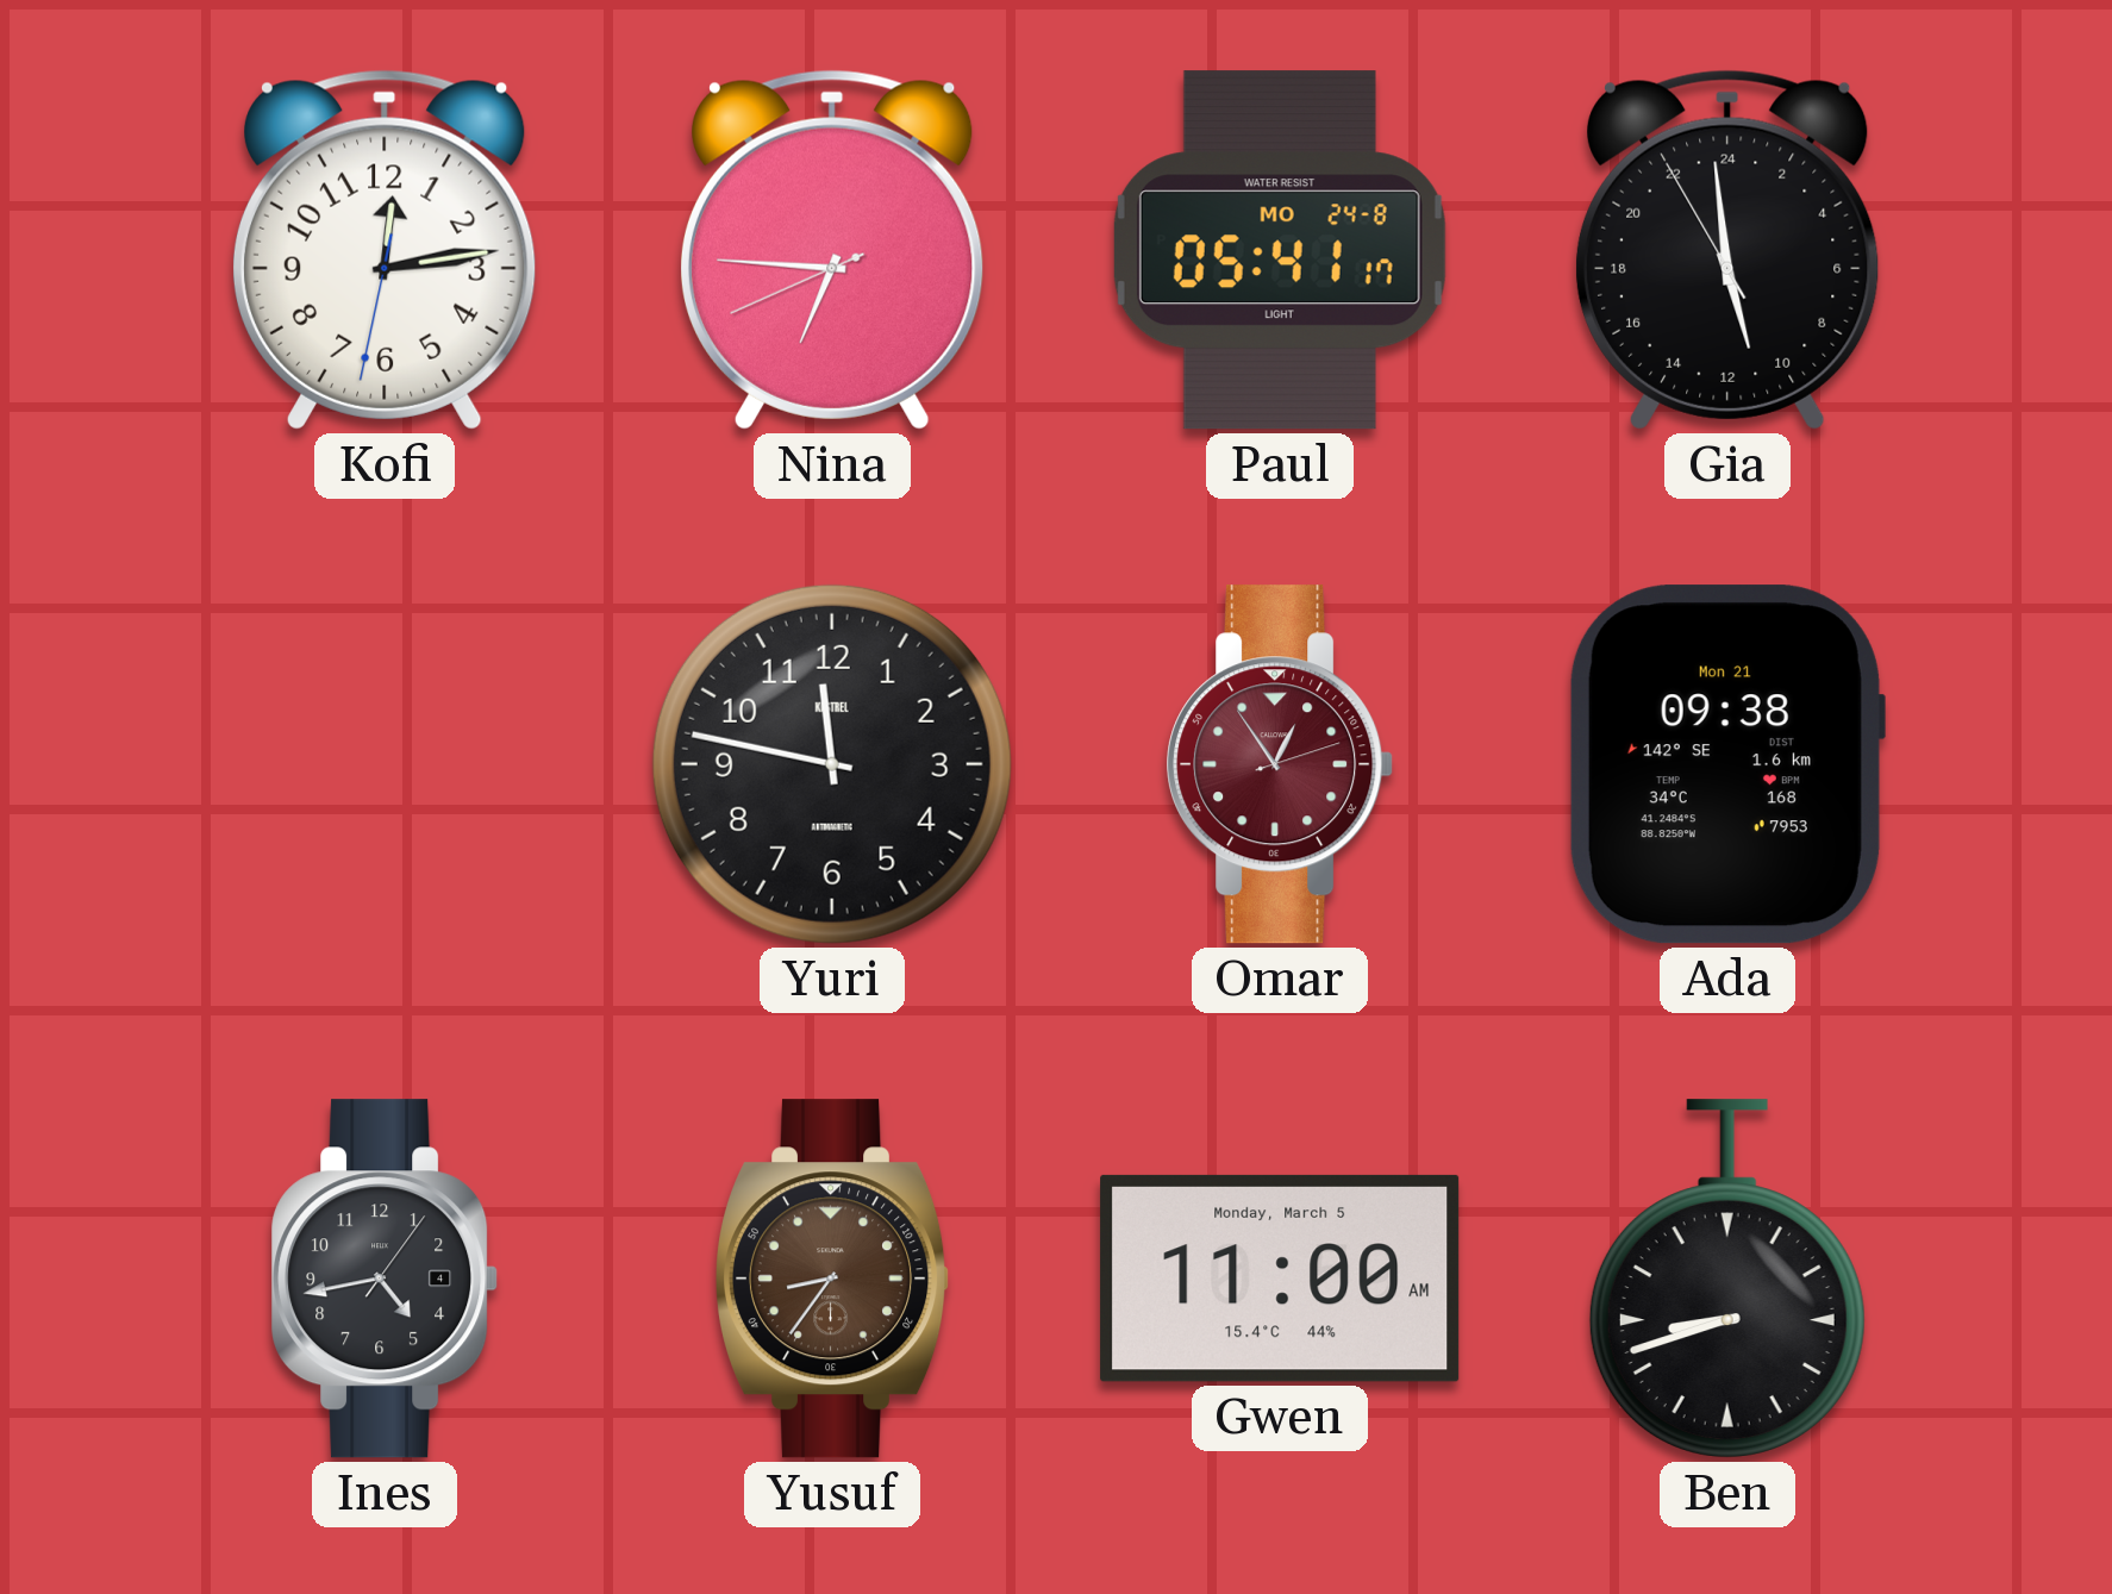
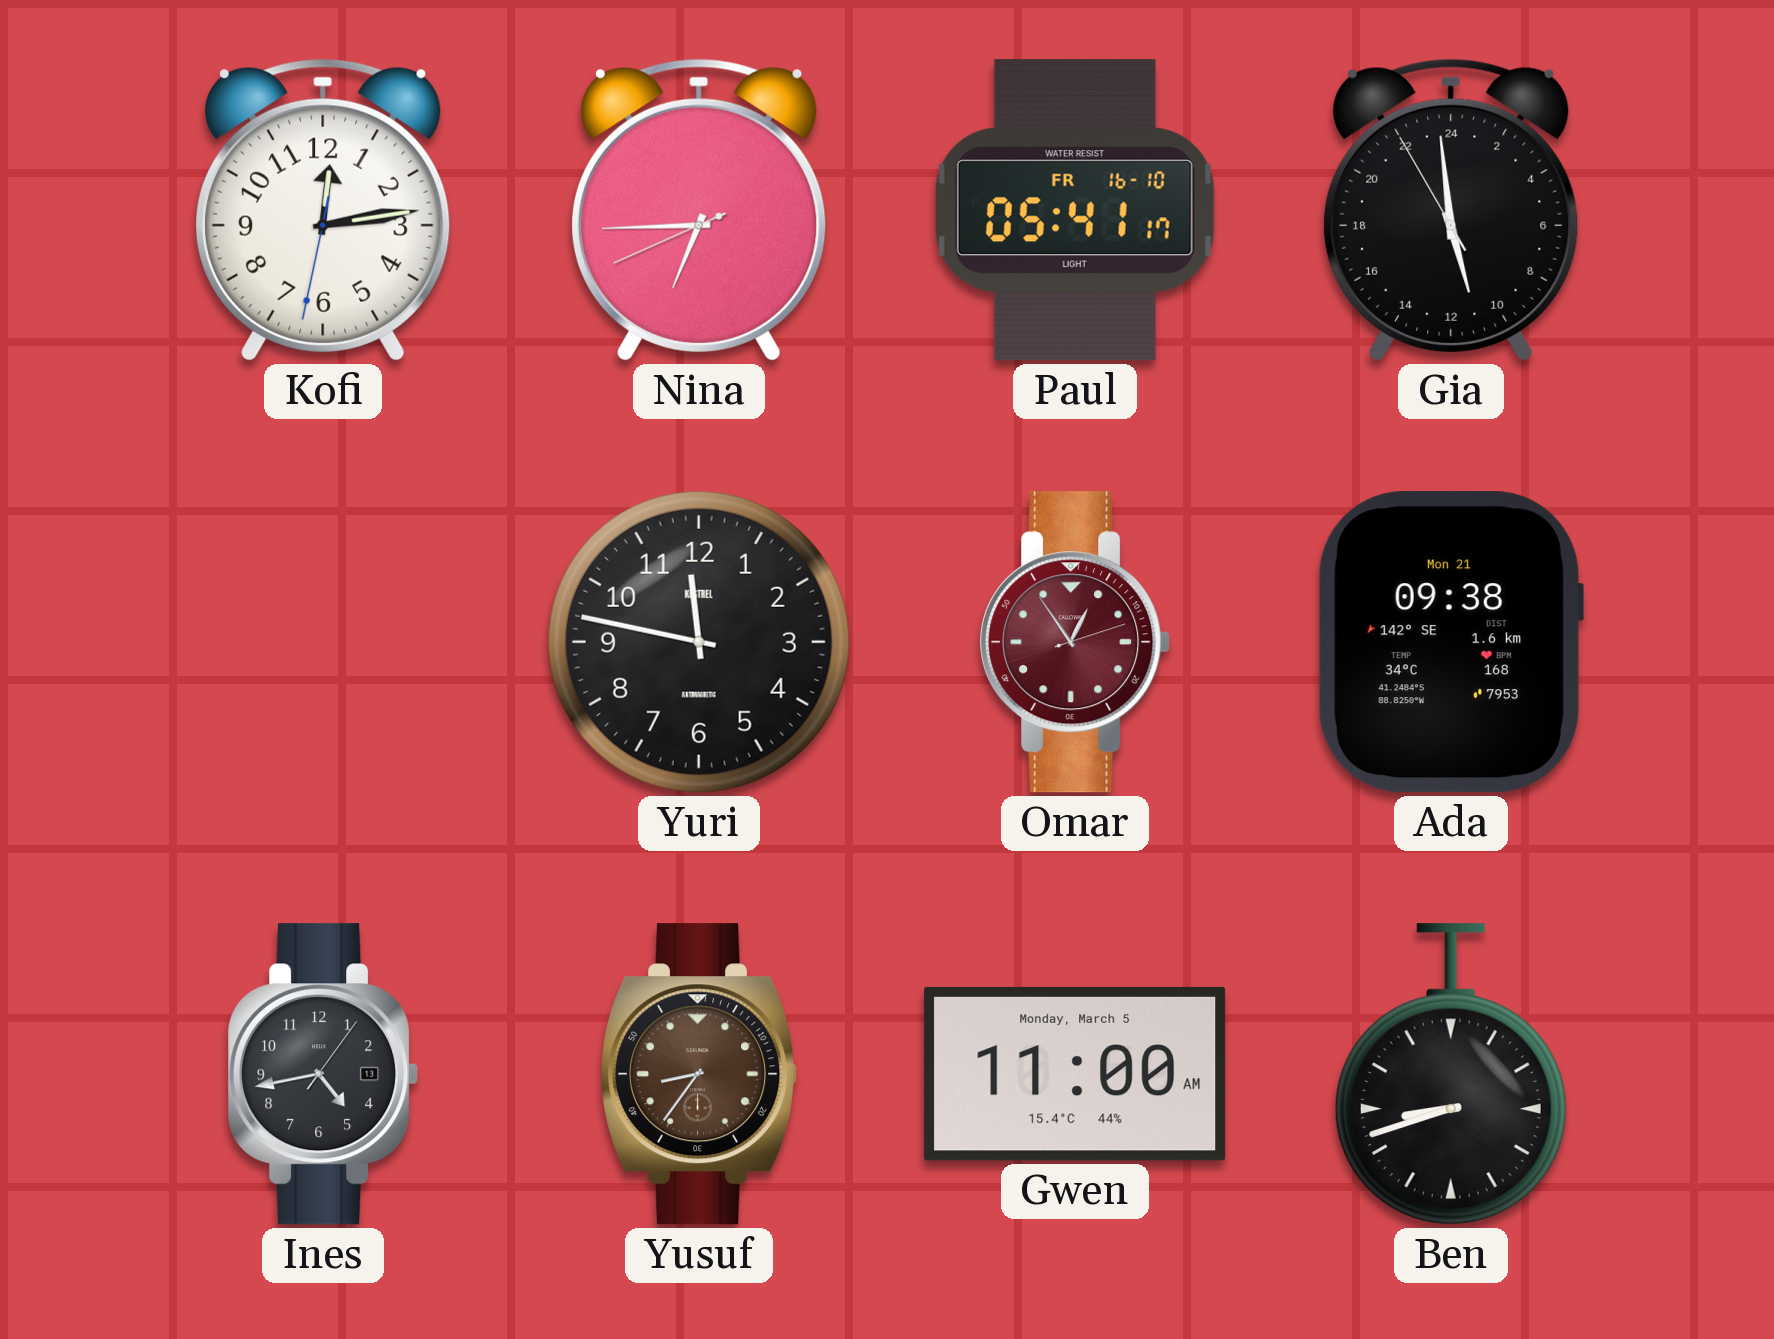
Nina: 6:45 -> 6:44
Paul date: MO 24-8 -> FR 16-10
Ines date: 4 -> 13
